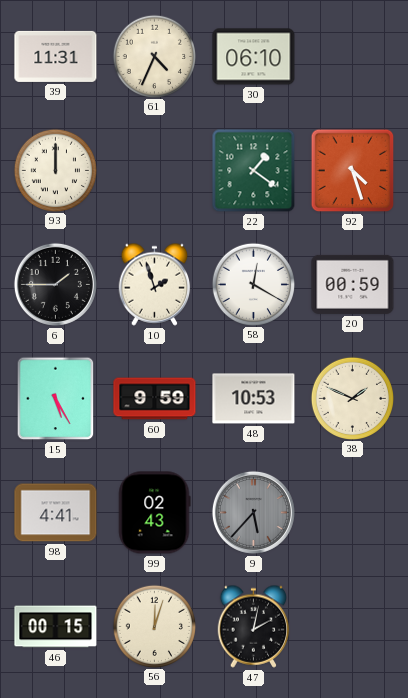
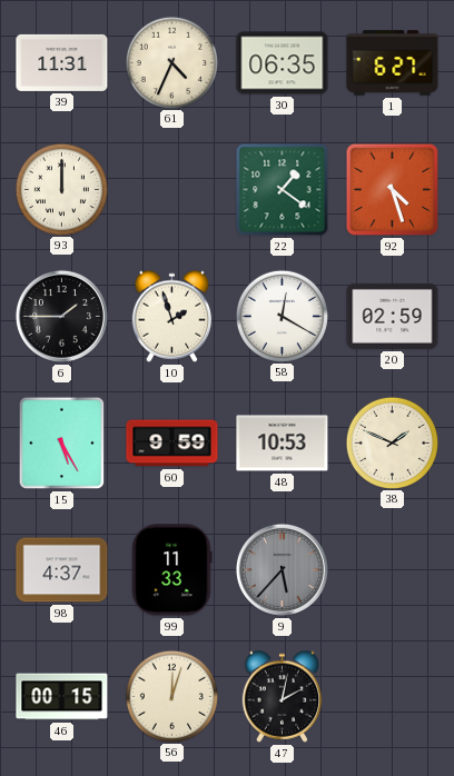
30: 06:10 -> 06:35
1: none -> 6:27
20: 00:59 -> 02:59
98: 4:41 -> 4:37
99: 02:43 -> 11:33
